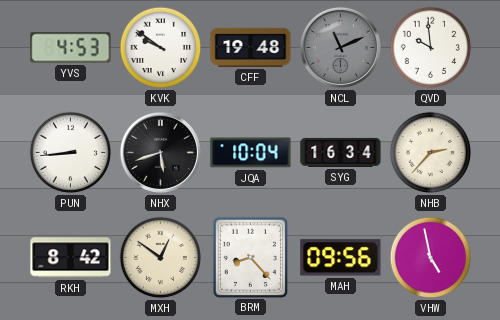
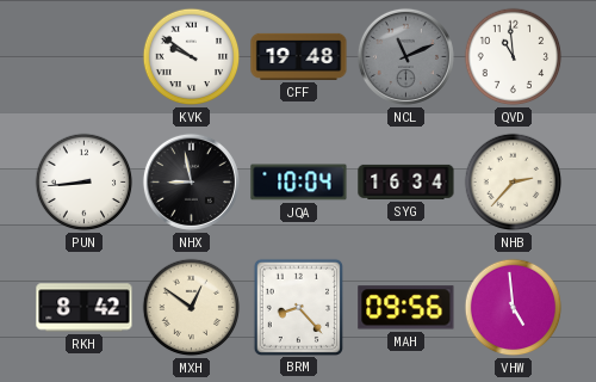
YVS: 4:53 -> none
QVD: 9:59 -> 10:59
NHX: 5:42 -> 8:58
VHW: 4:58 -> 4:59
